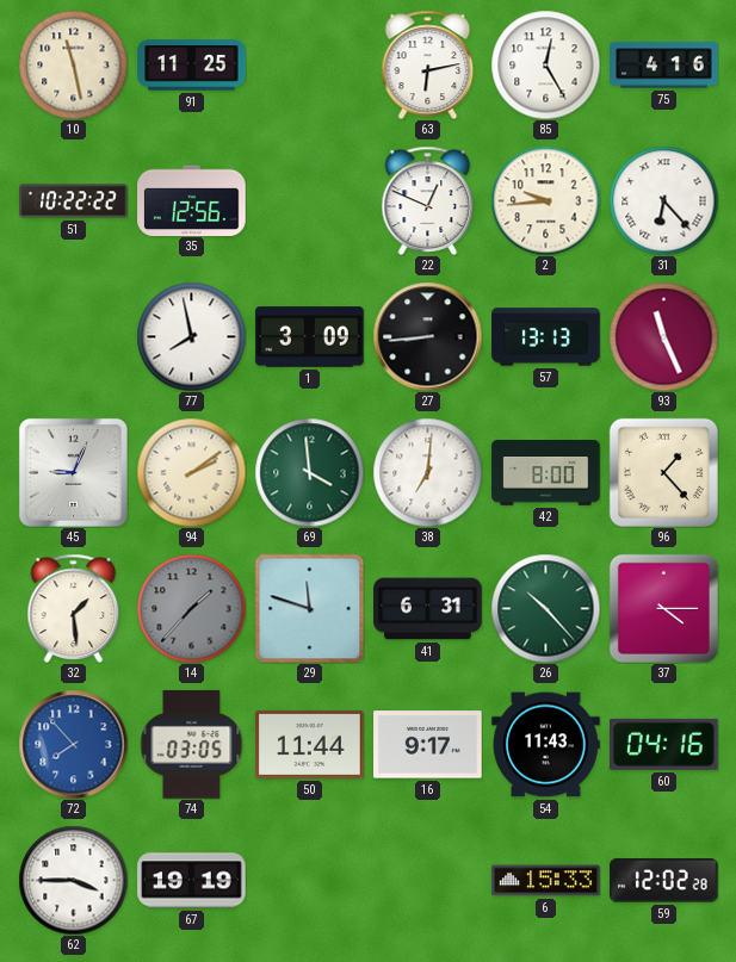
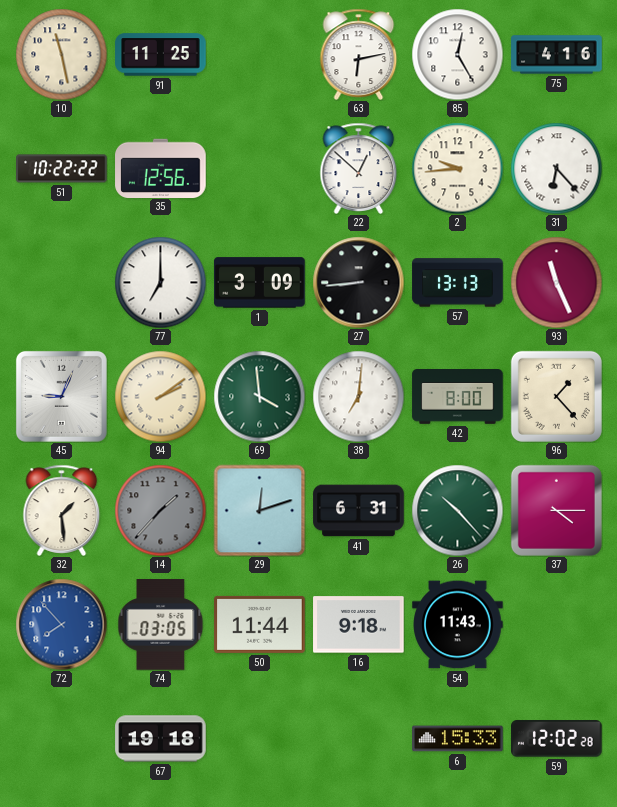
22: 12:49 -> 12:52
77: 7:58 -> 7:00
29: 11:48 -> 12:12
16: 9:17 -> 9:18
60: 04:16 -> none
62: 3:45 -> none
67: 19:19 -> 19:18
